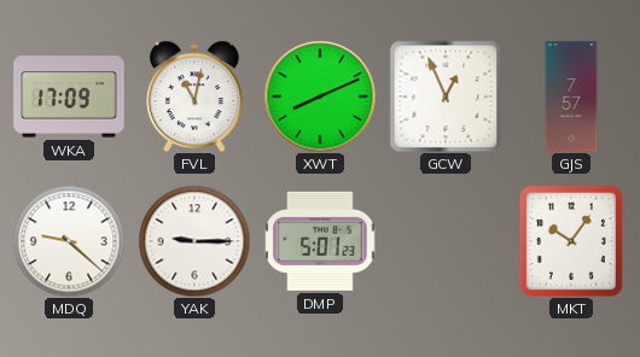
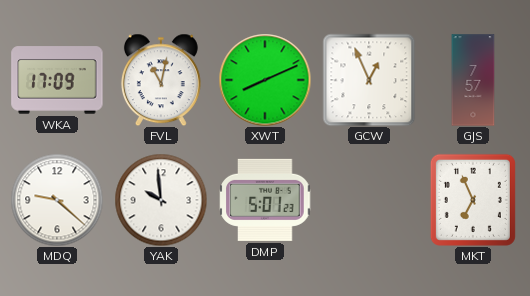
YAK: 9:15 -> 9:59
MKT: 10:06 -> 6:56
